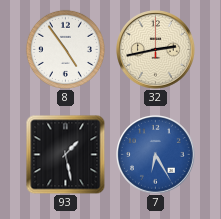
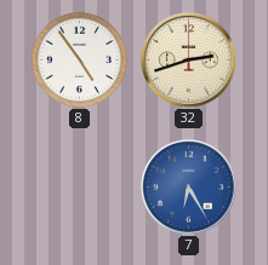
32: 2:43 -> 2:42
93: 1:28 -> none
